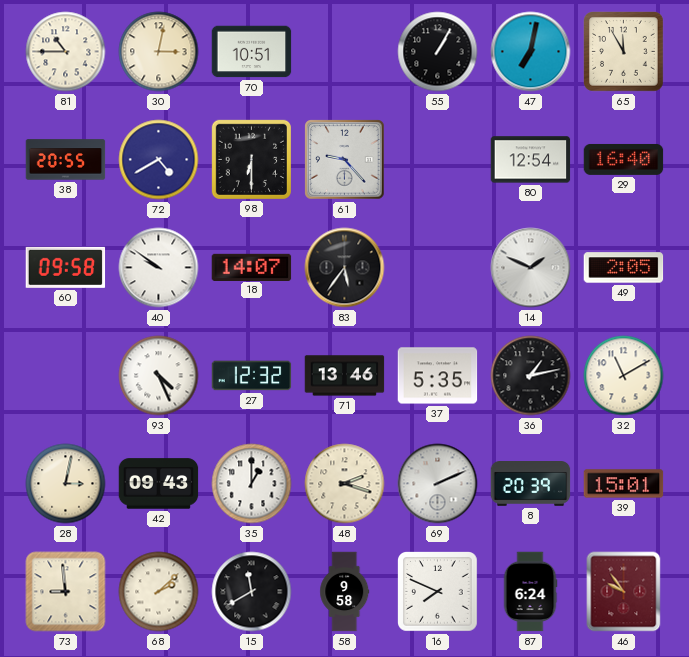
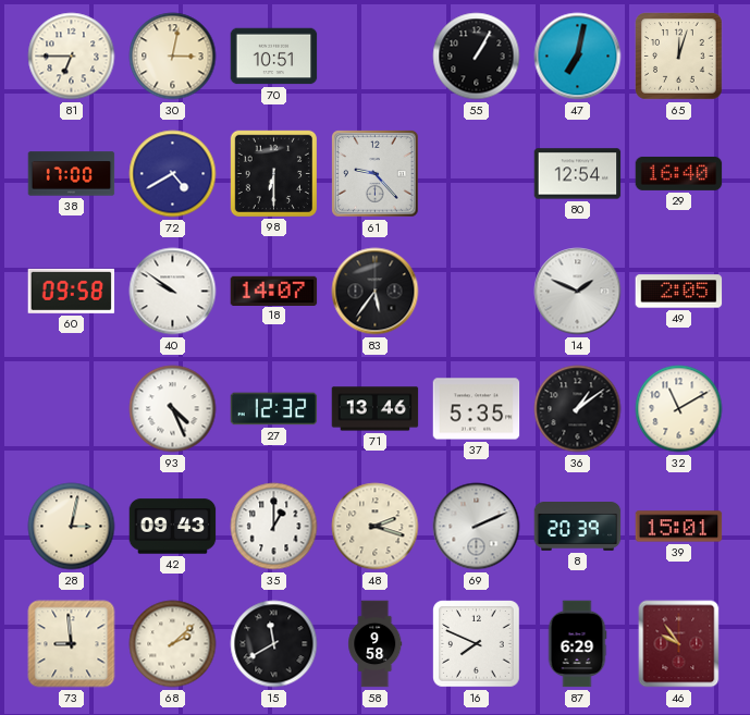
81: 10:45 -> 6:45
65: 11:55 -> 12:03
38: 20:55 -> 17:00
36: 1:13 -> 1:09
87: 6:24 -> 6:29
